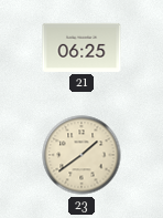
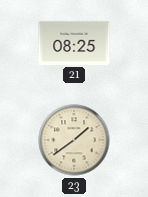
21: 06:25 -> 08:25
